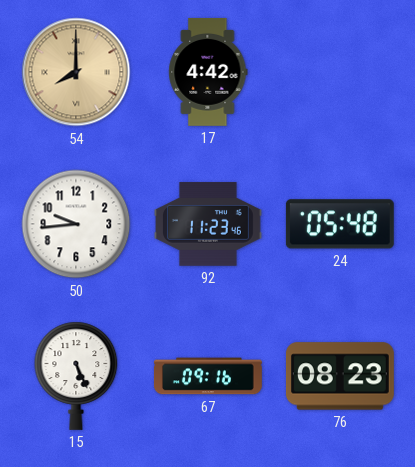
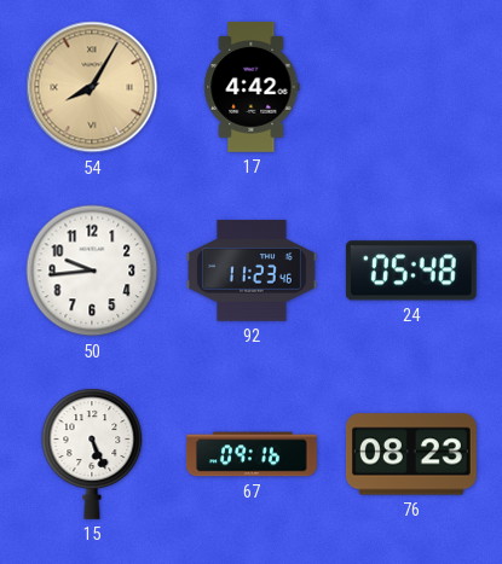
54: 8:00 -> 8:05
